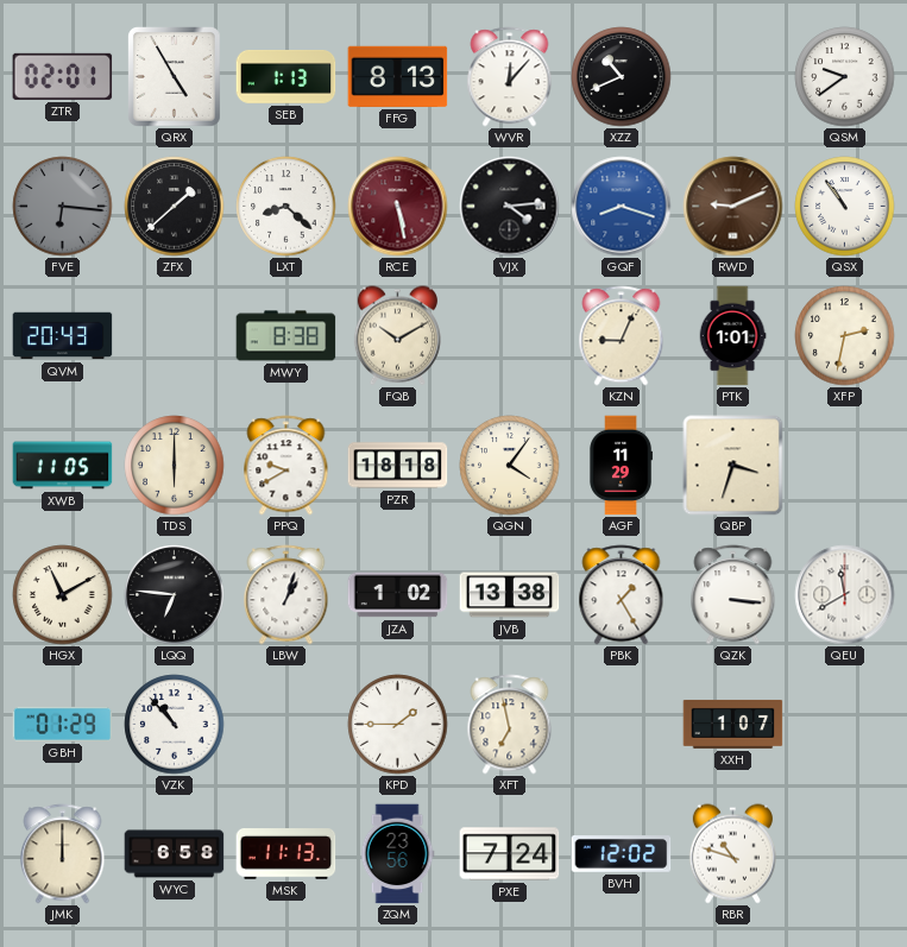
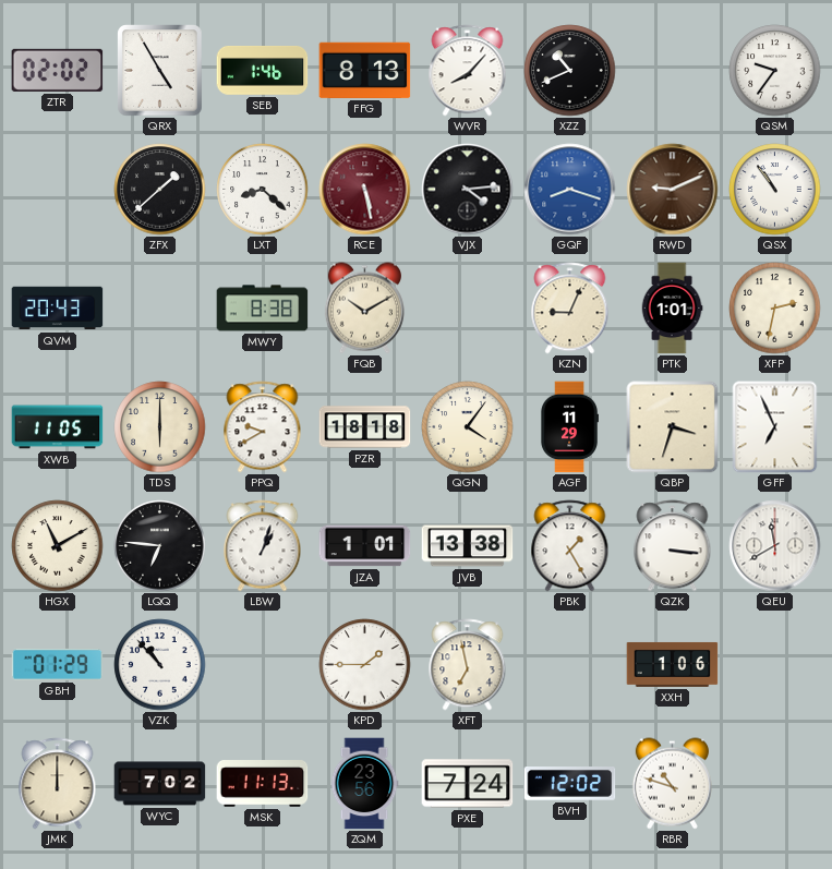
ZTR: 02:01 -> 02:02
SEB: 1:13 -> 1:46
WVR: 12:07 -> 8:07
QSM: 9:39 -> 9:36
FVE: 6:16 -> none
GFF: none -> 6:56
JZA: 1:02 -> 1:01
XXH: 1:07 -> 1:06
WYC: 6:58 -> 7:02
